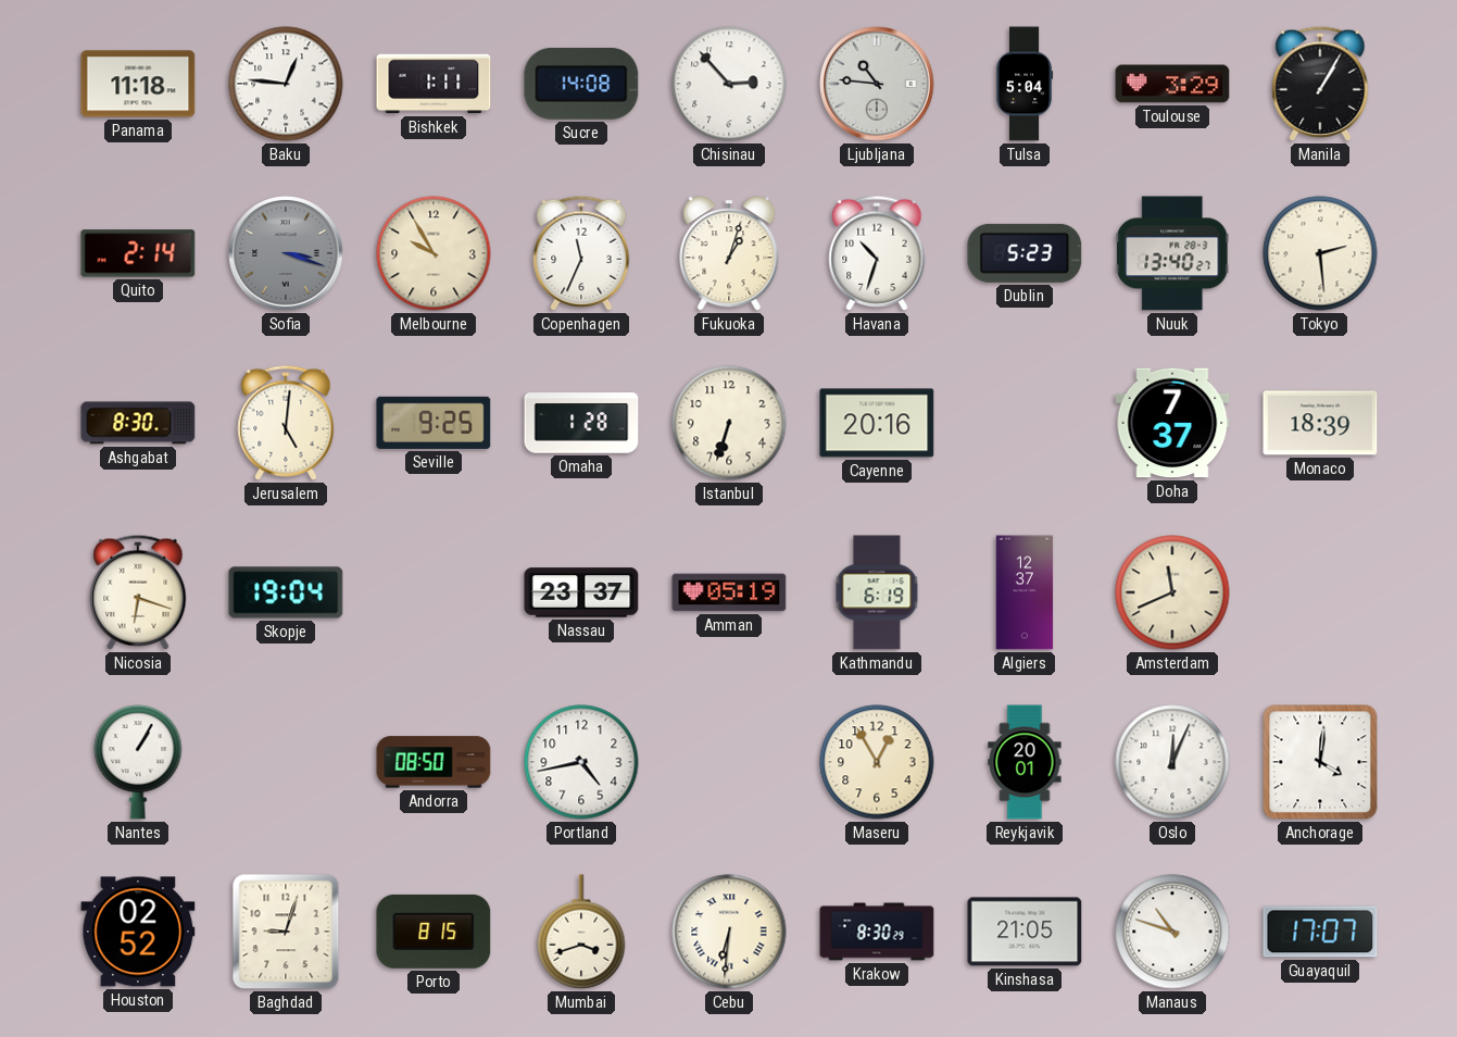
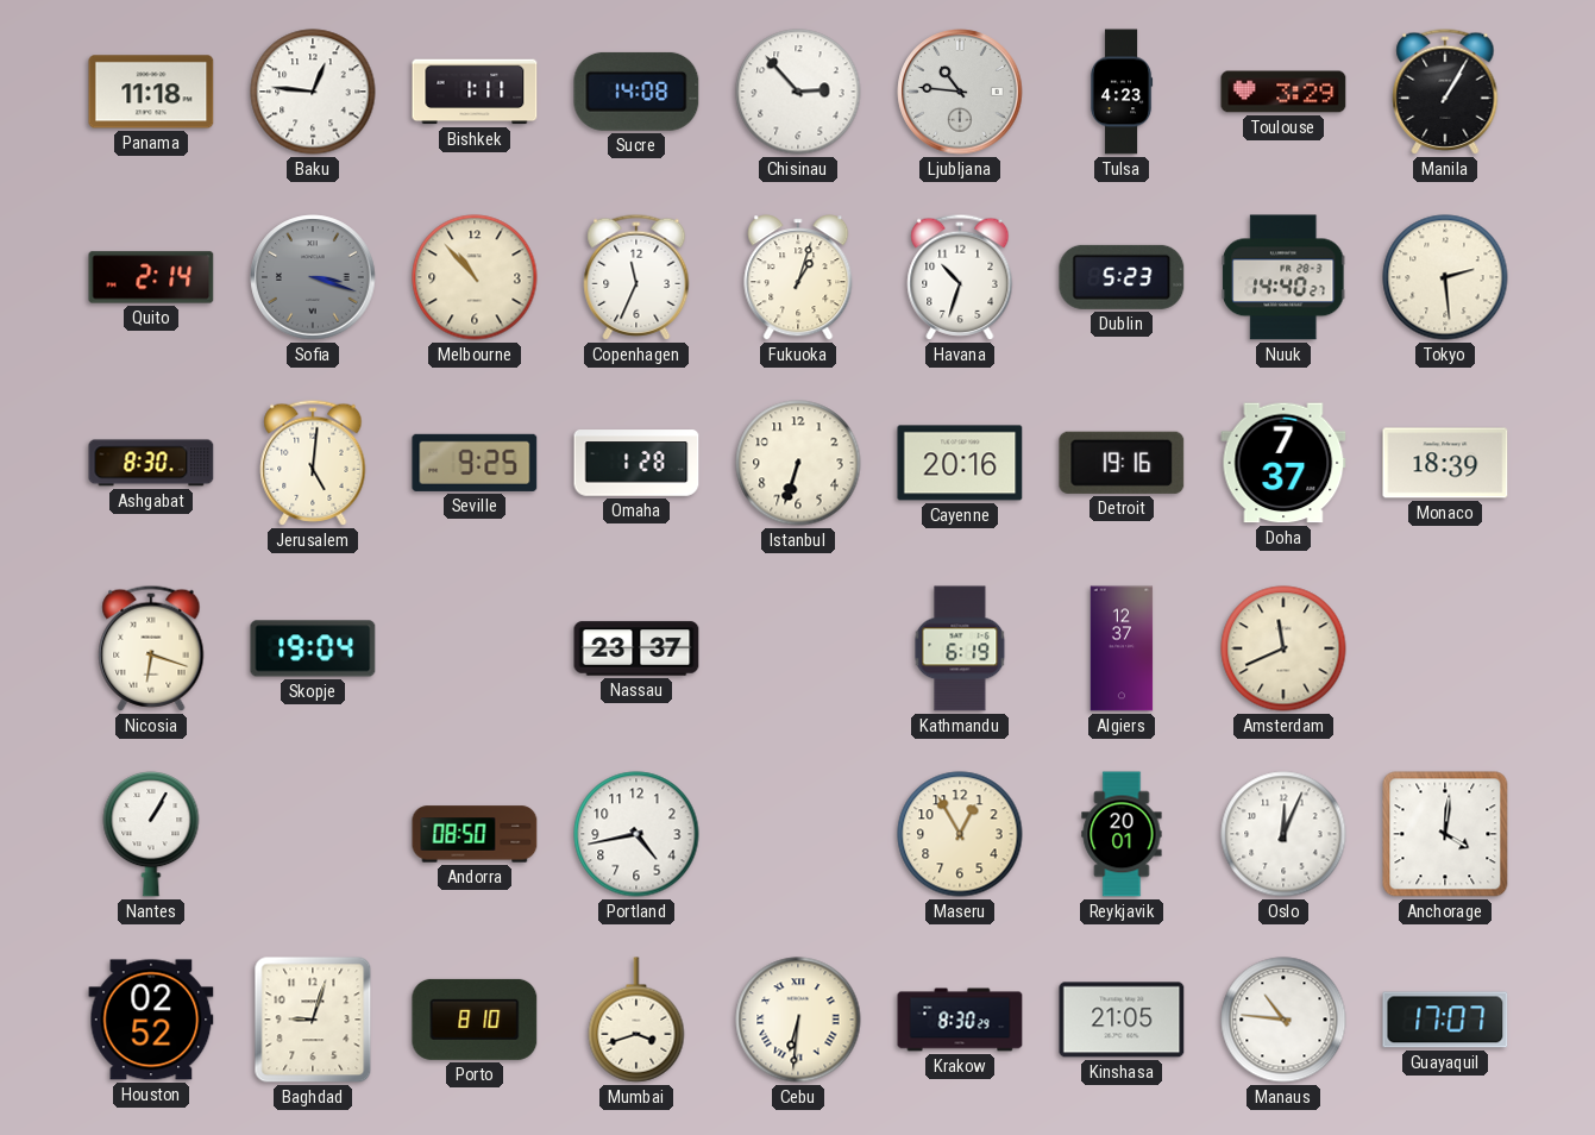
Tulsa: 5:04 -> 4:23
Melbourne: 9:55 -> 10:53
Nuuk: 13:40 -> 14:40
Detroit: none -> 19:16
Amman: 05:19 -> none
Porto: 8:15 -> 8:10
Manaus: 10:48 -> 10:46
